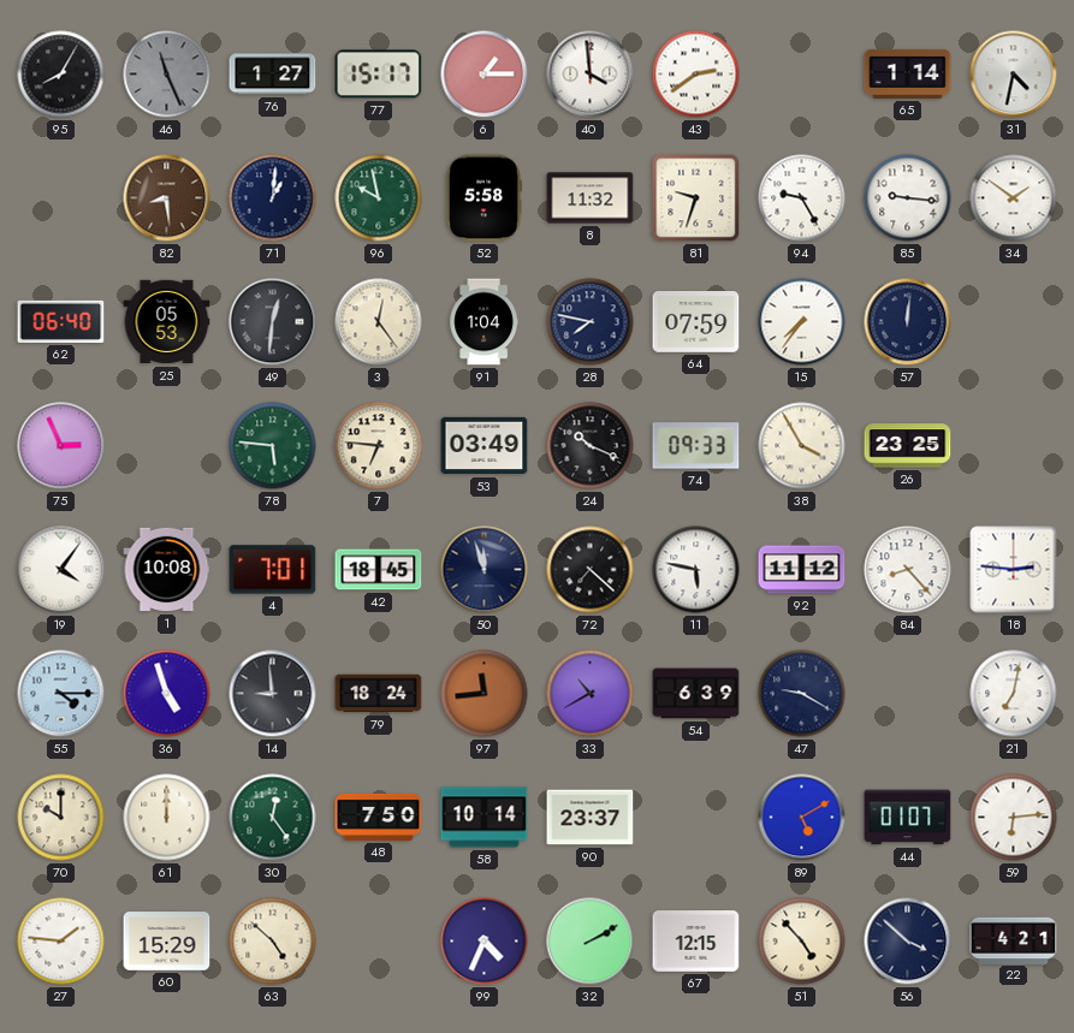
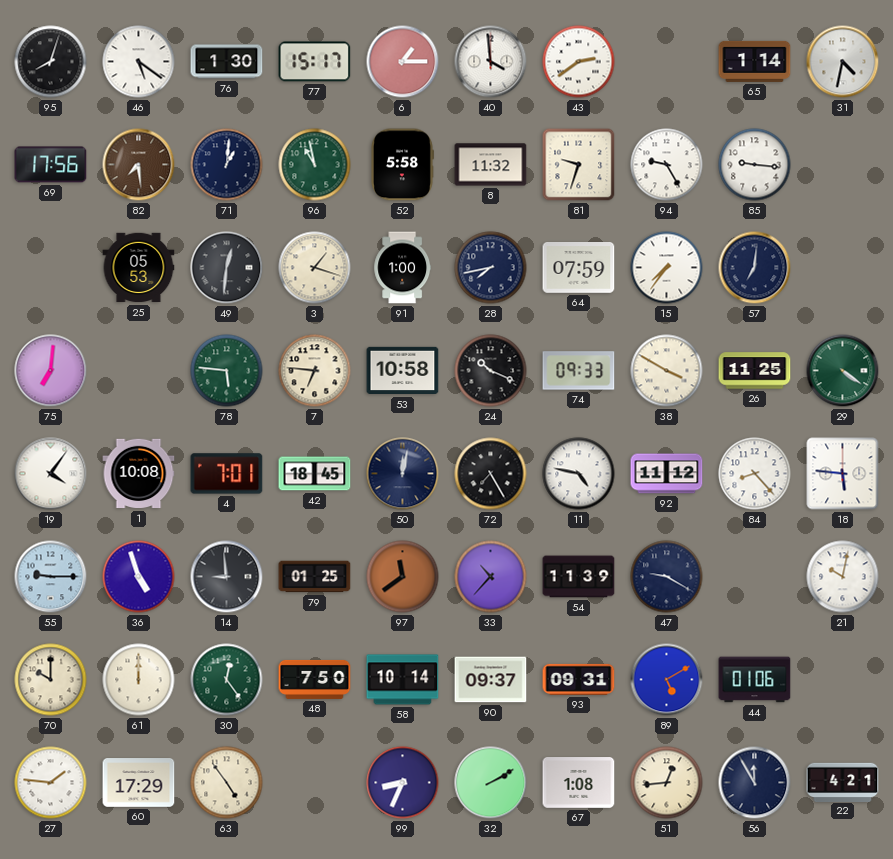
95: 8:05 -> 8:03
46: 11:26 -> 5:21
46 dial: grey -> white
76: 1:27 -> 1:30
69: none -> 17:56
82: 8:29 -> 7:29
96: 9:58 -> 10:58
34: 1:51 -> none
62: 06:40 -> none
3: 12:24 -> 1:18
91: 1:04 -> 1:00
28: 7:47 -> 7:43
57: 12:01 -> 7:01
75: 2:56 -> 7:01
53: 03:49 -> 10:58
38: 3:55 -> 3:50
26: 23:25 -> 11:25
29: none -> 4:21
50: 11:57 -> 12:02
72: 7:22 -> 7:25
11: 5:47 -> 4:47
18: 2:46 -> 5:46
55: 4:15 -> 9:15
79: 18:24 -> 01:25
97: 11:44 -> 11:39
33: 10:40 -> 10:37
54: 6:39 -> 11:39
21: 7:02 -> 10:02
90: 23:37 -> 09:37
93: none -> 09:31
44: 01:07 -> 01:06
59: 6:14 -> none
60: 15:29 -> 17:29
63: 4:52 -> 4:54
99: 4:34 -> 8:34
67: 12:15 -> 1:08
51: 4:53 -> 12:44
56: 3:52 -> 11:55
